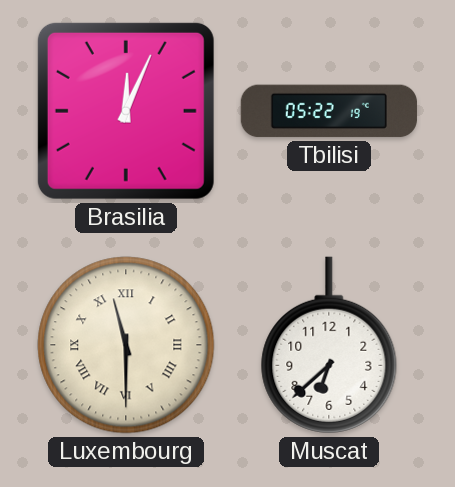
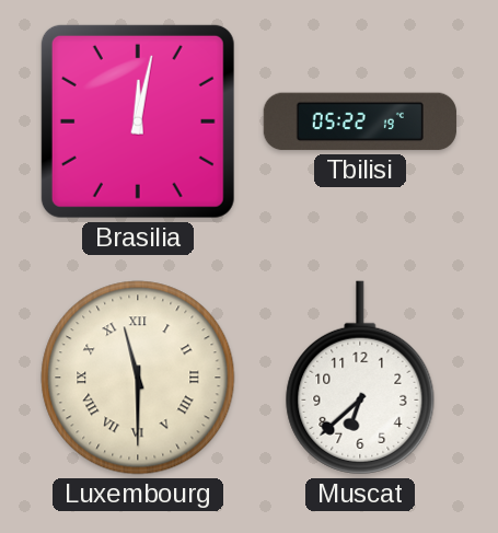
Brasilia: 12:04 -> 12:02
